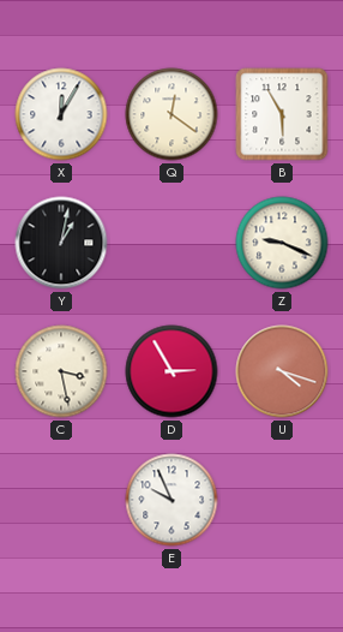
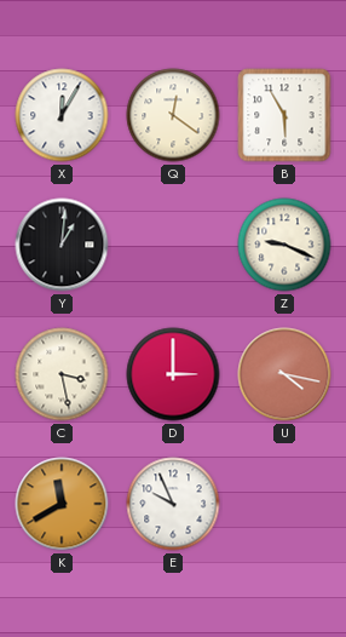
Y: 1:02 -> 1:01
D: 2:55 -> 3:00
U: 4:18 -> 4:17
K: none -> 11:40
